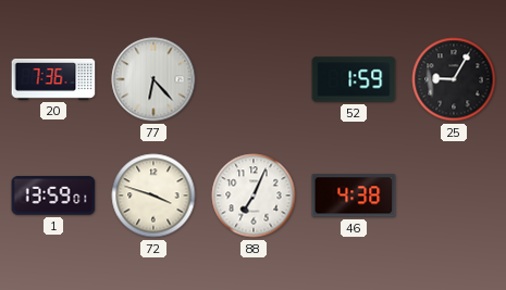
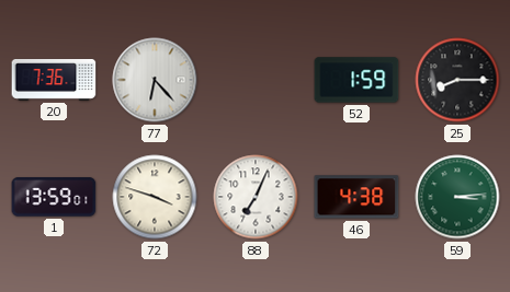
25: 9:05 -> 8:15
59: none -> 3:14
